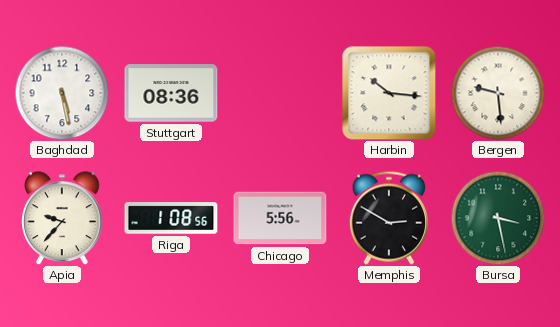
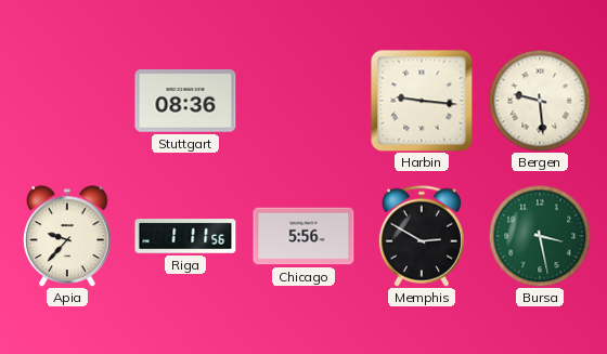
Baghdad: 5:28 -> none
Harbin: 10:16 -> 9:16
Riga: 1:08 -> 1:11
